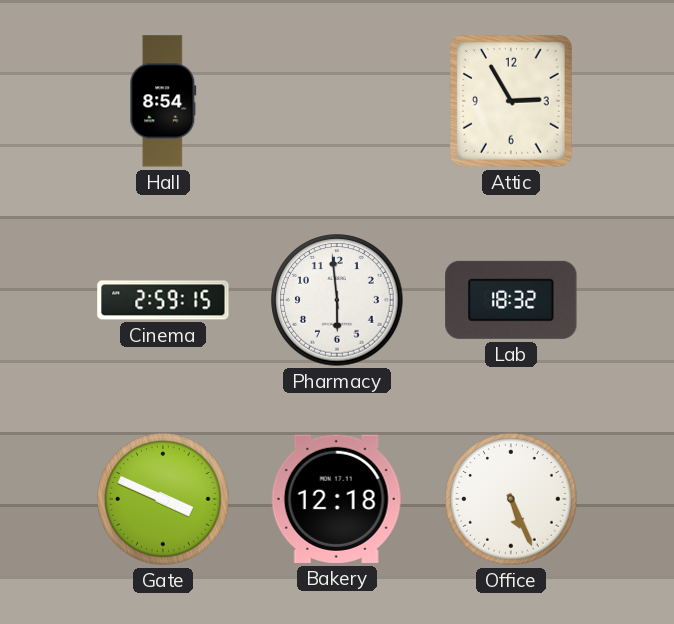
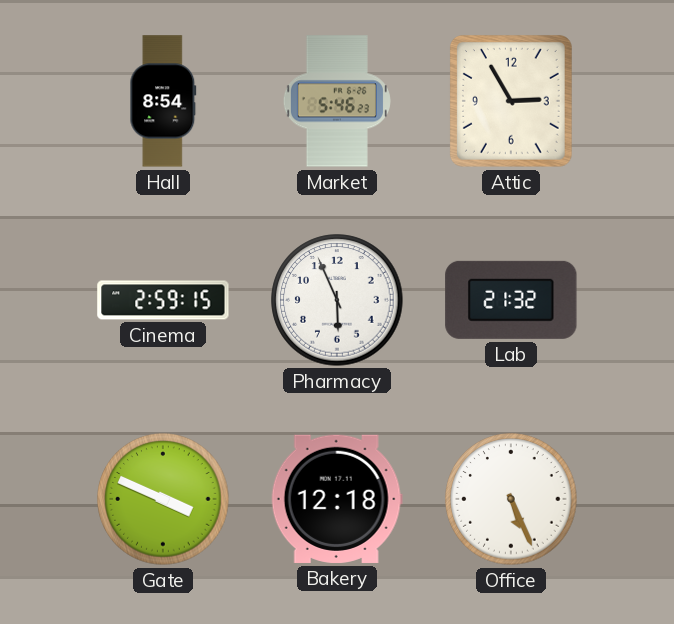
Market: none -> 5:46
Pharmacy: 5:59 -> 5:56
Lab: 18:32 -> 21:32
